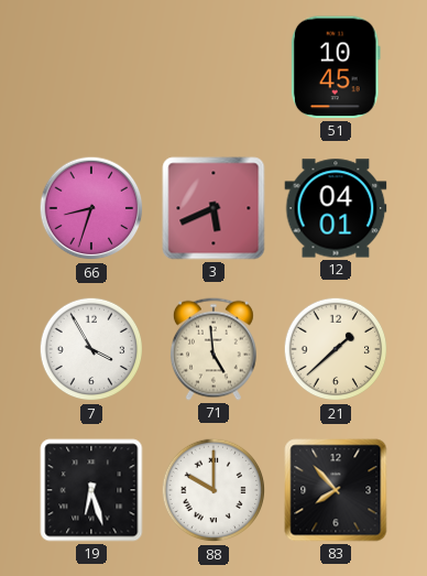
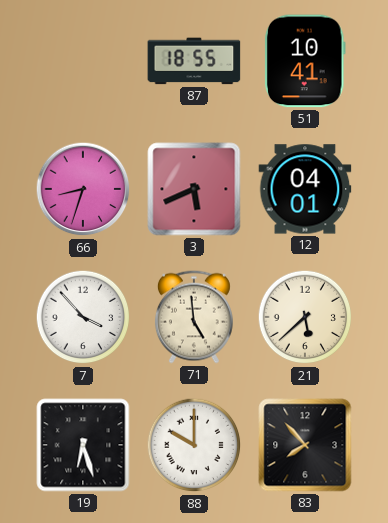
87: none -> 18:55
51: 10:45 -> 10:41
7: 3:55 -> 3:53
21: 1:38 -> 5:38
